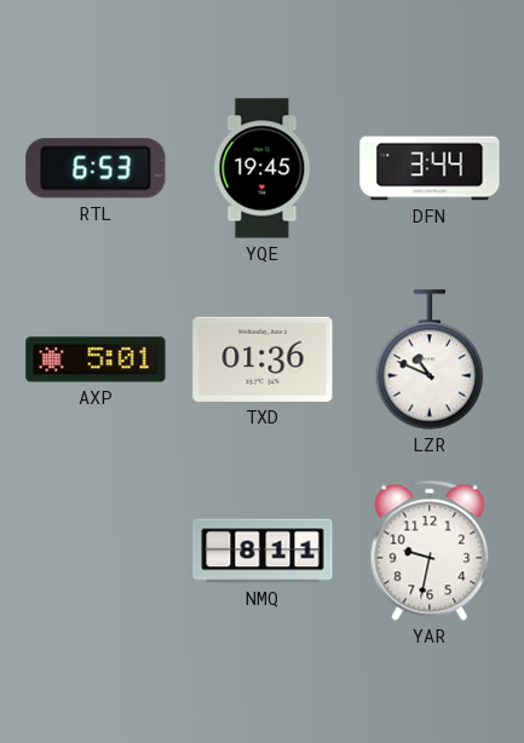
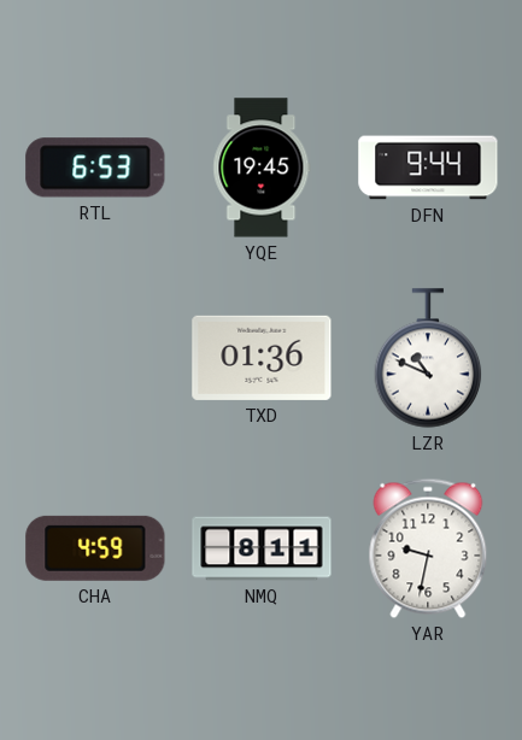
DFN: 3:44 -> 9:44
AXP: 5:01 -> none
CHA: none -> 4:59
